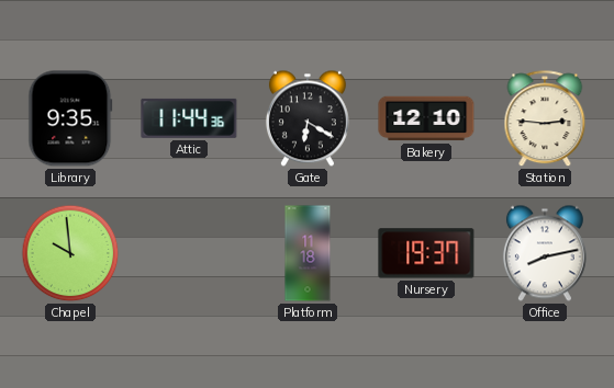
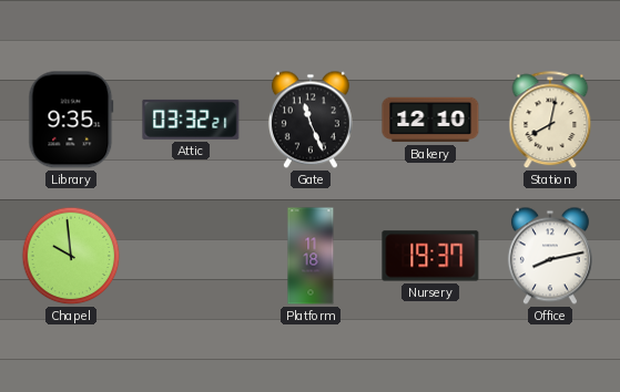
Attic: 11:44 -> 03:32
Gate: 6:20 -> 11:26
Station: 2:46 -> 8:02
